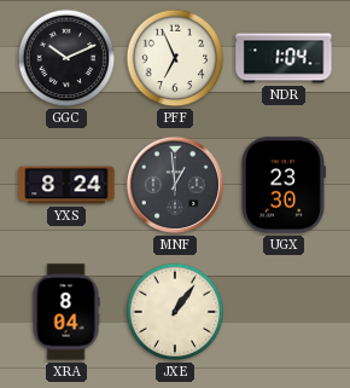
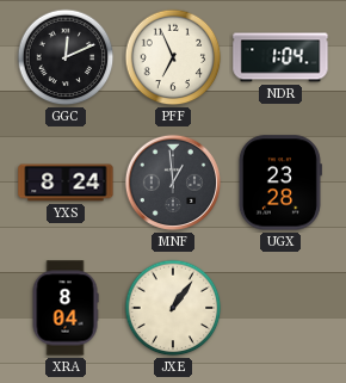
GGC: 10:11 -> 12:11
UGX: 23:30 -> 23:28
